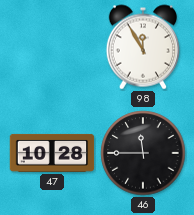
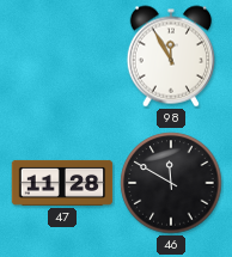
47: 10:28 -> 11:28
46: 11:45 -> 11:50
